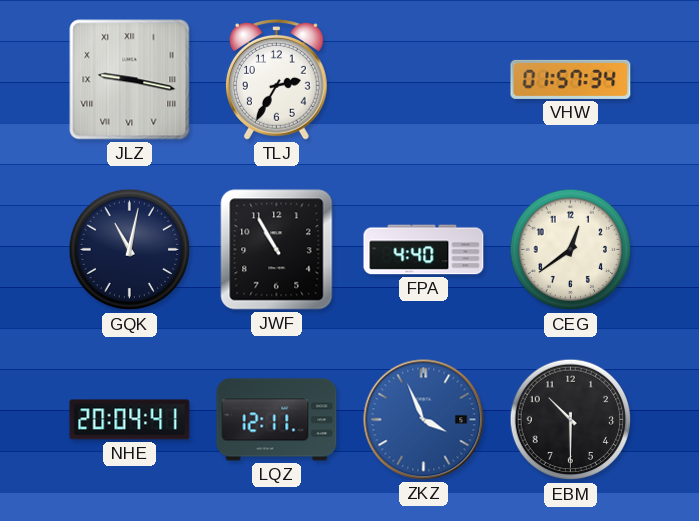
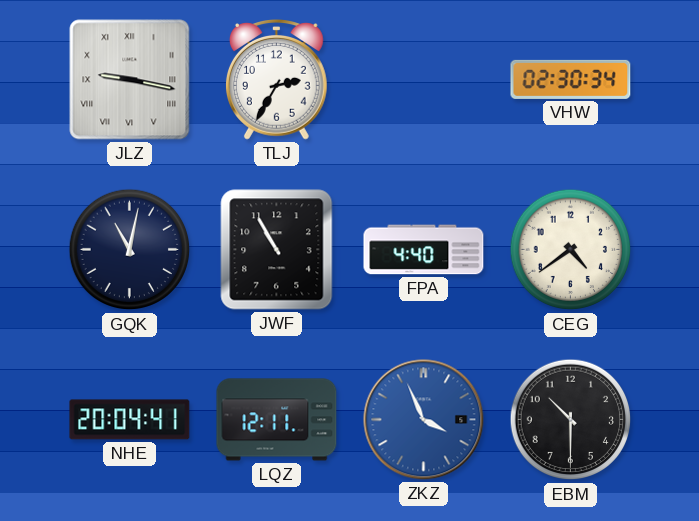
VHW: 01:57 -> 02:30
CEG: 12:39 -> 4:39
